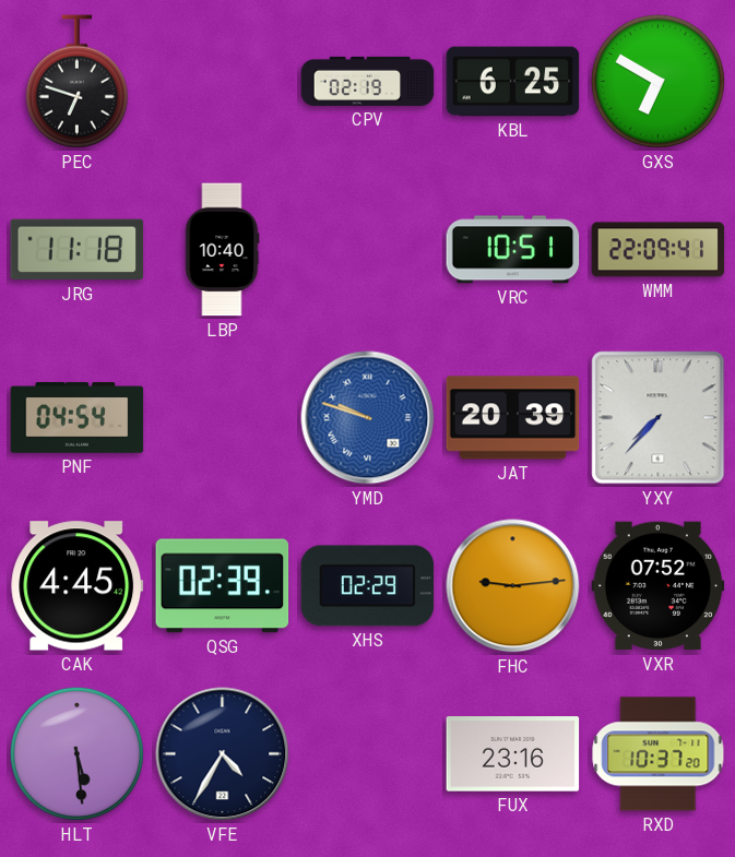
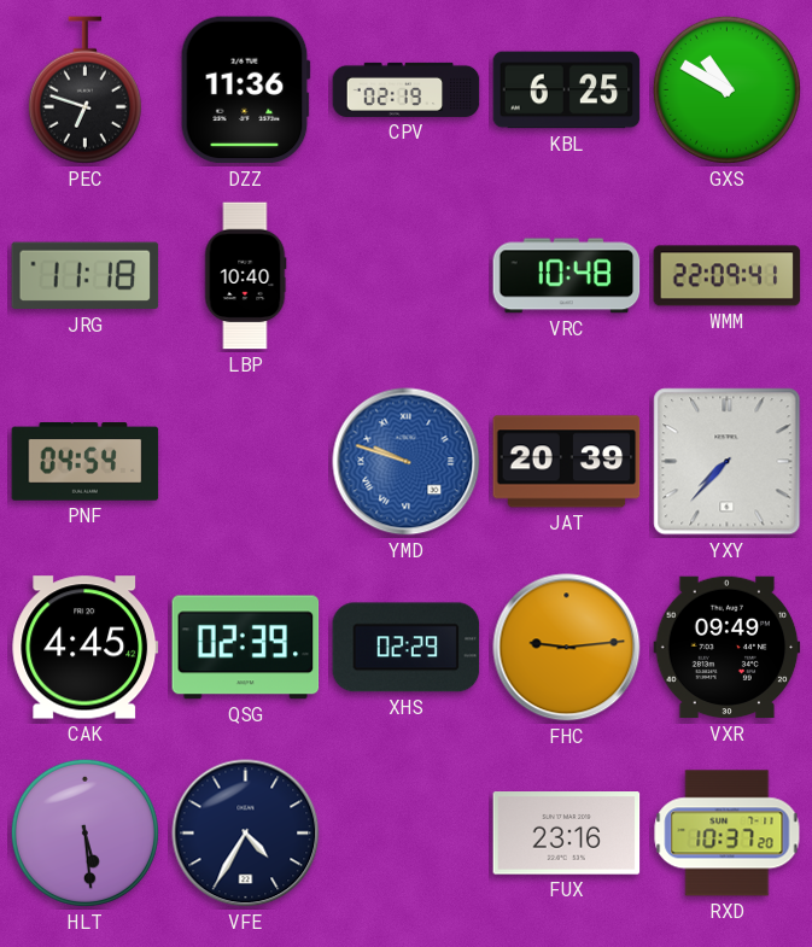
DZZ: none -> 11:36
GXS: 6:50 -> 10:50
VRC: 10:51 -> 10:48
VXR: 07:52 -> 09:49
